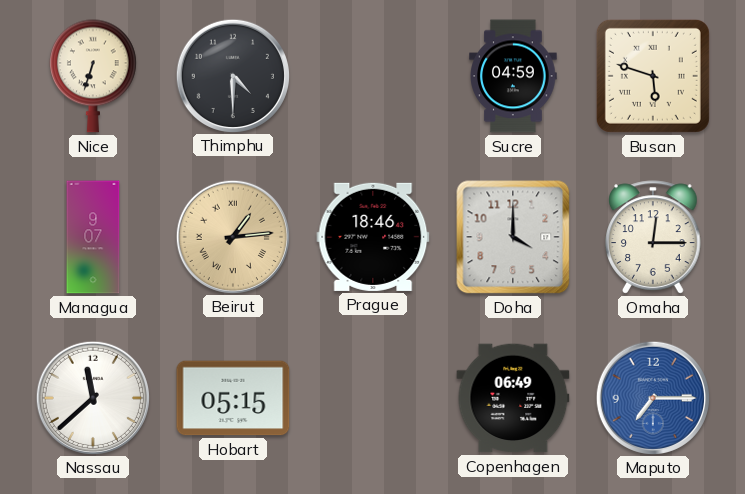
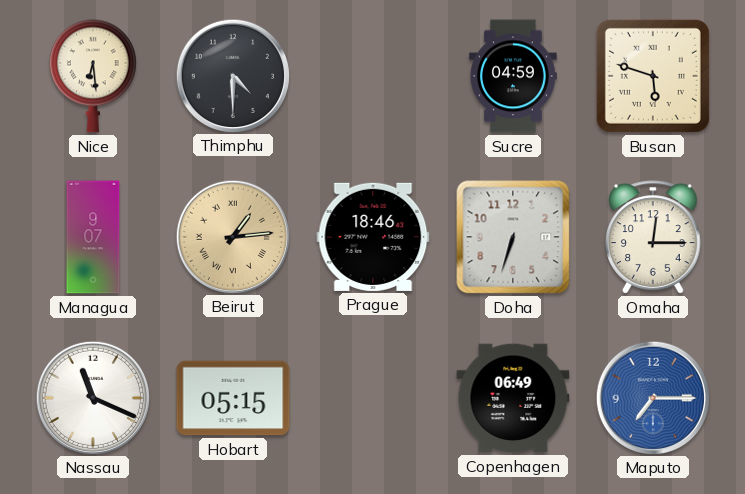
Nice: 6:33 -> 6:29
Doha: 4:00 -> 6:33
Nassau: 11:38 -> 11:19
